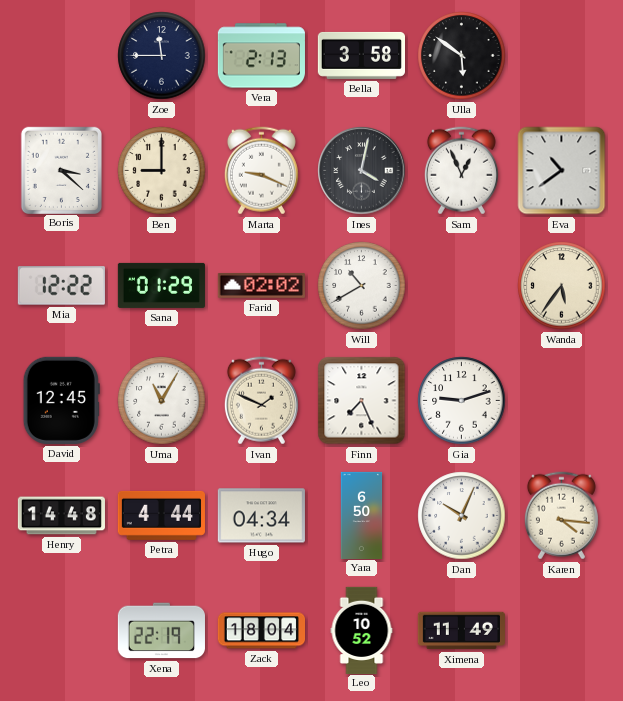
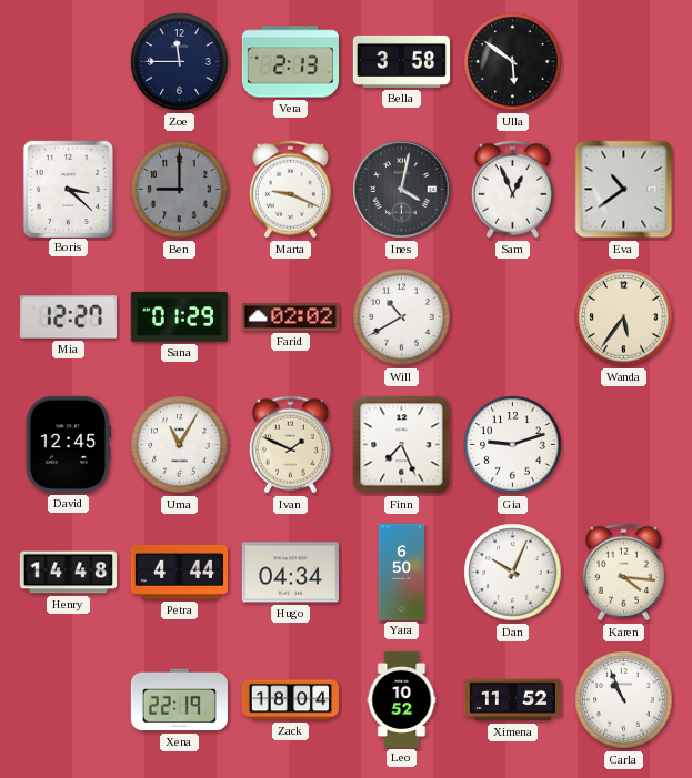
Ben dial: cream -> grey
Mia: 12:22 -> 12:27
Ximena: 11:49 -> 11:52
Carla: none -> 10:56
